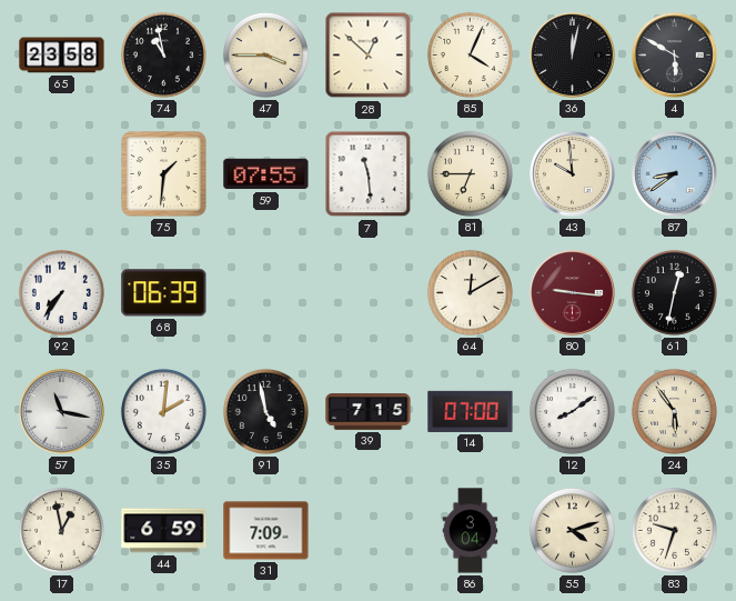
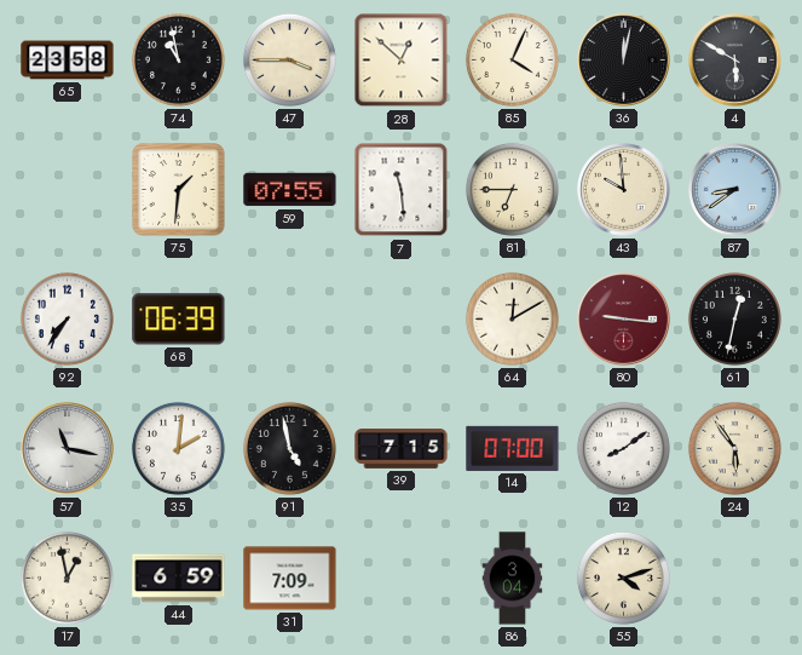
83: 9:33 -> none
